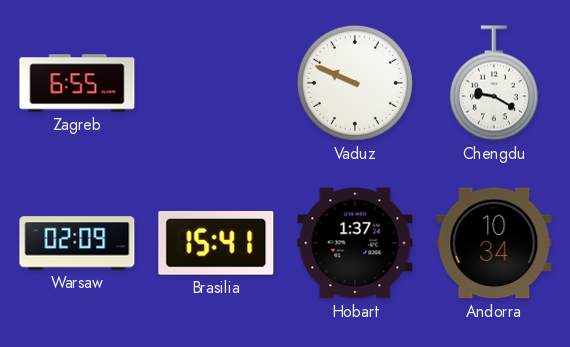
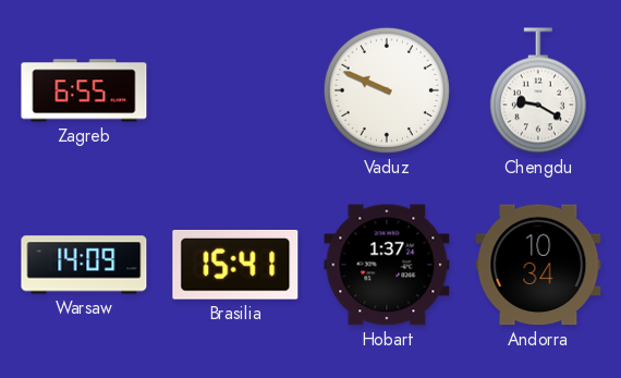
Warsaw: 02:09 -> 14:09
